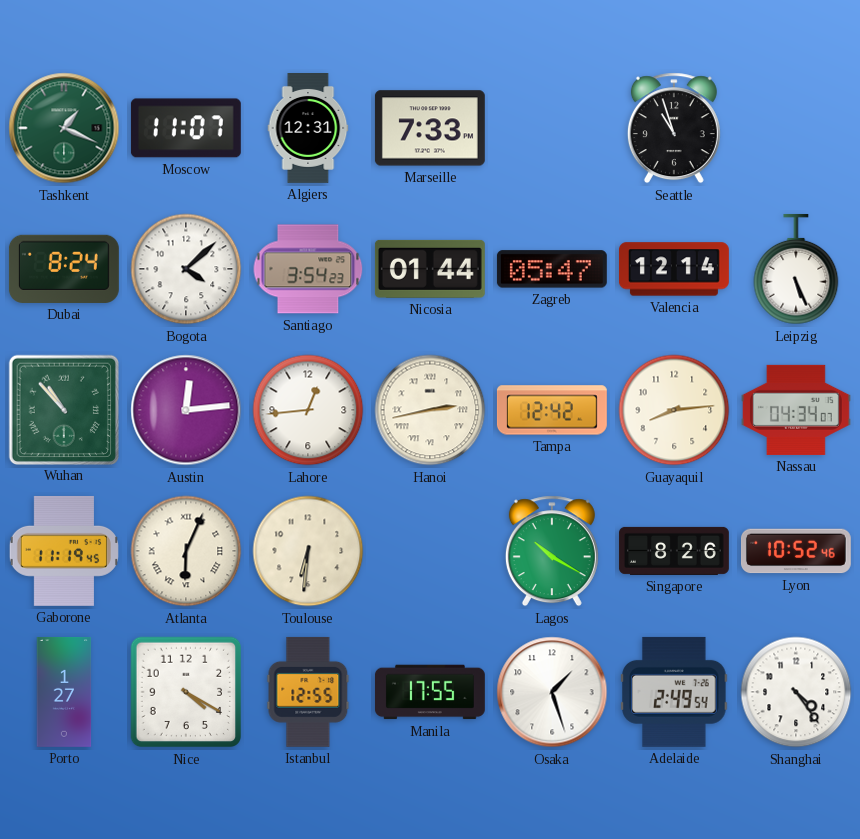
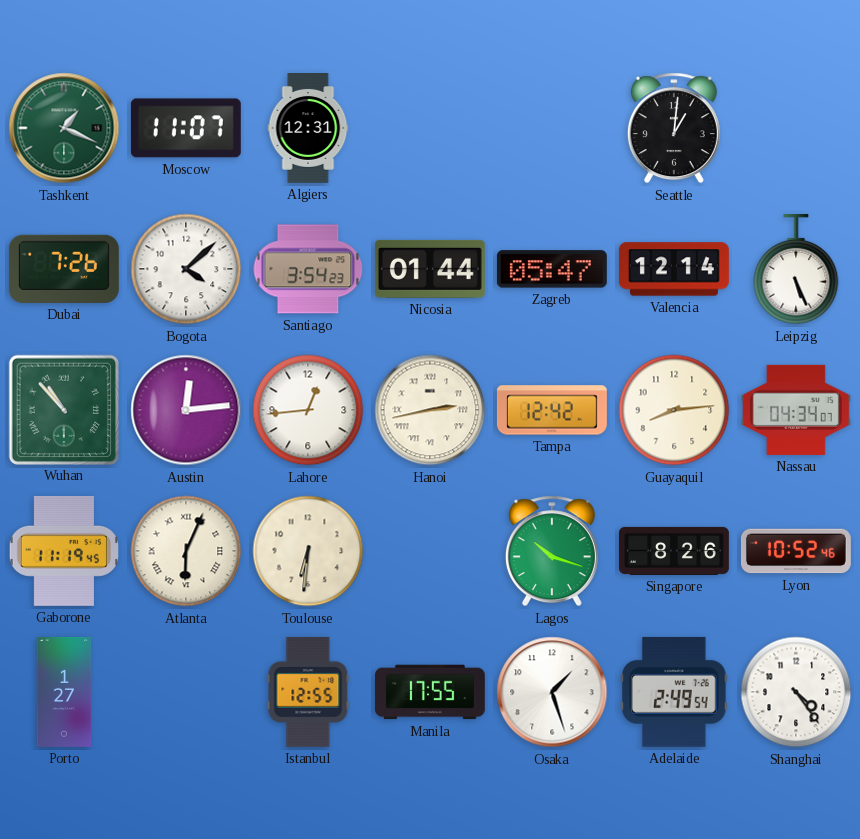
Marseille: 7:33 -> none
Seattle: 10:57 -> 1:01
Dubai: 8:24 -> 7:26
Lagos: 10:20 -> 10:18
Nice: 4:20 -> none
